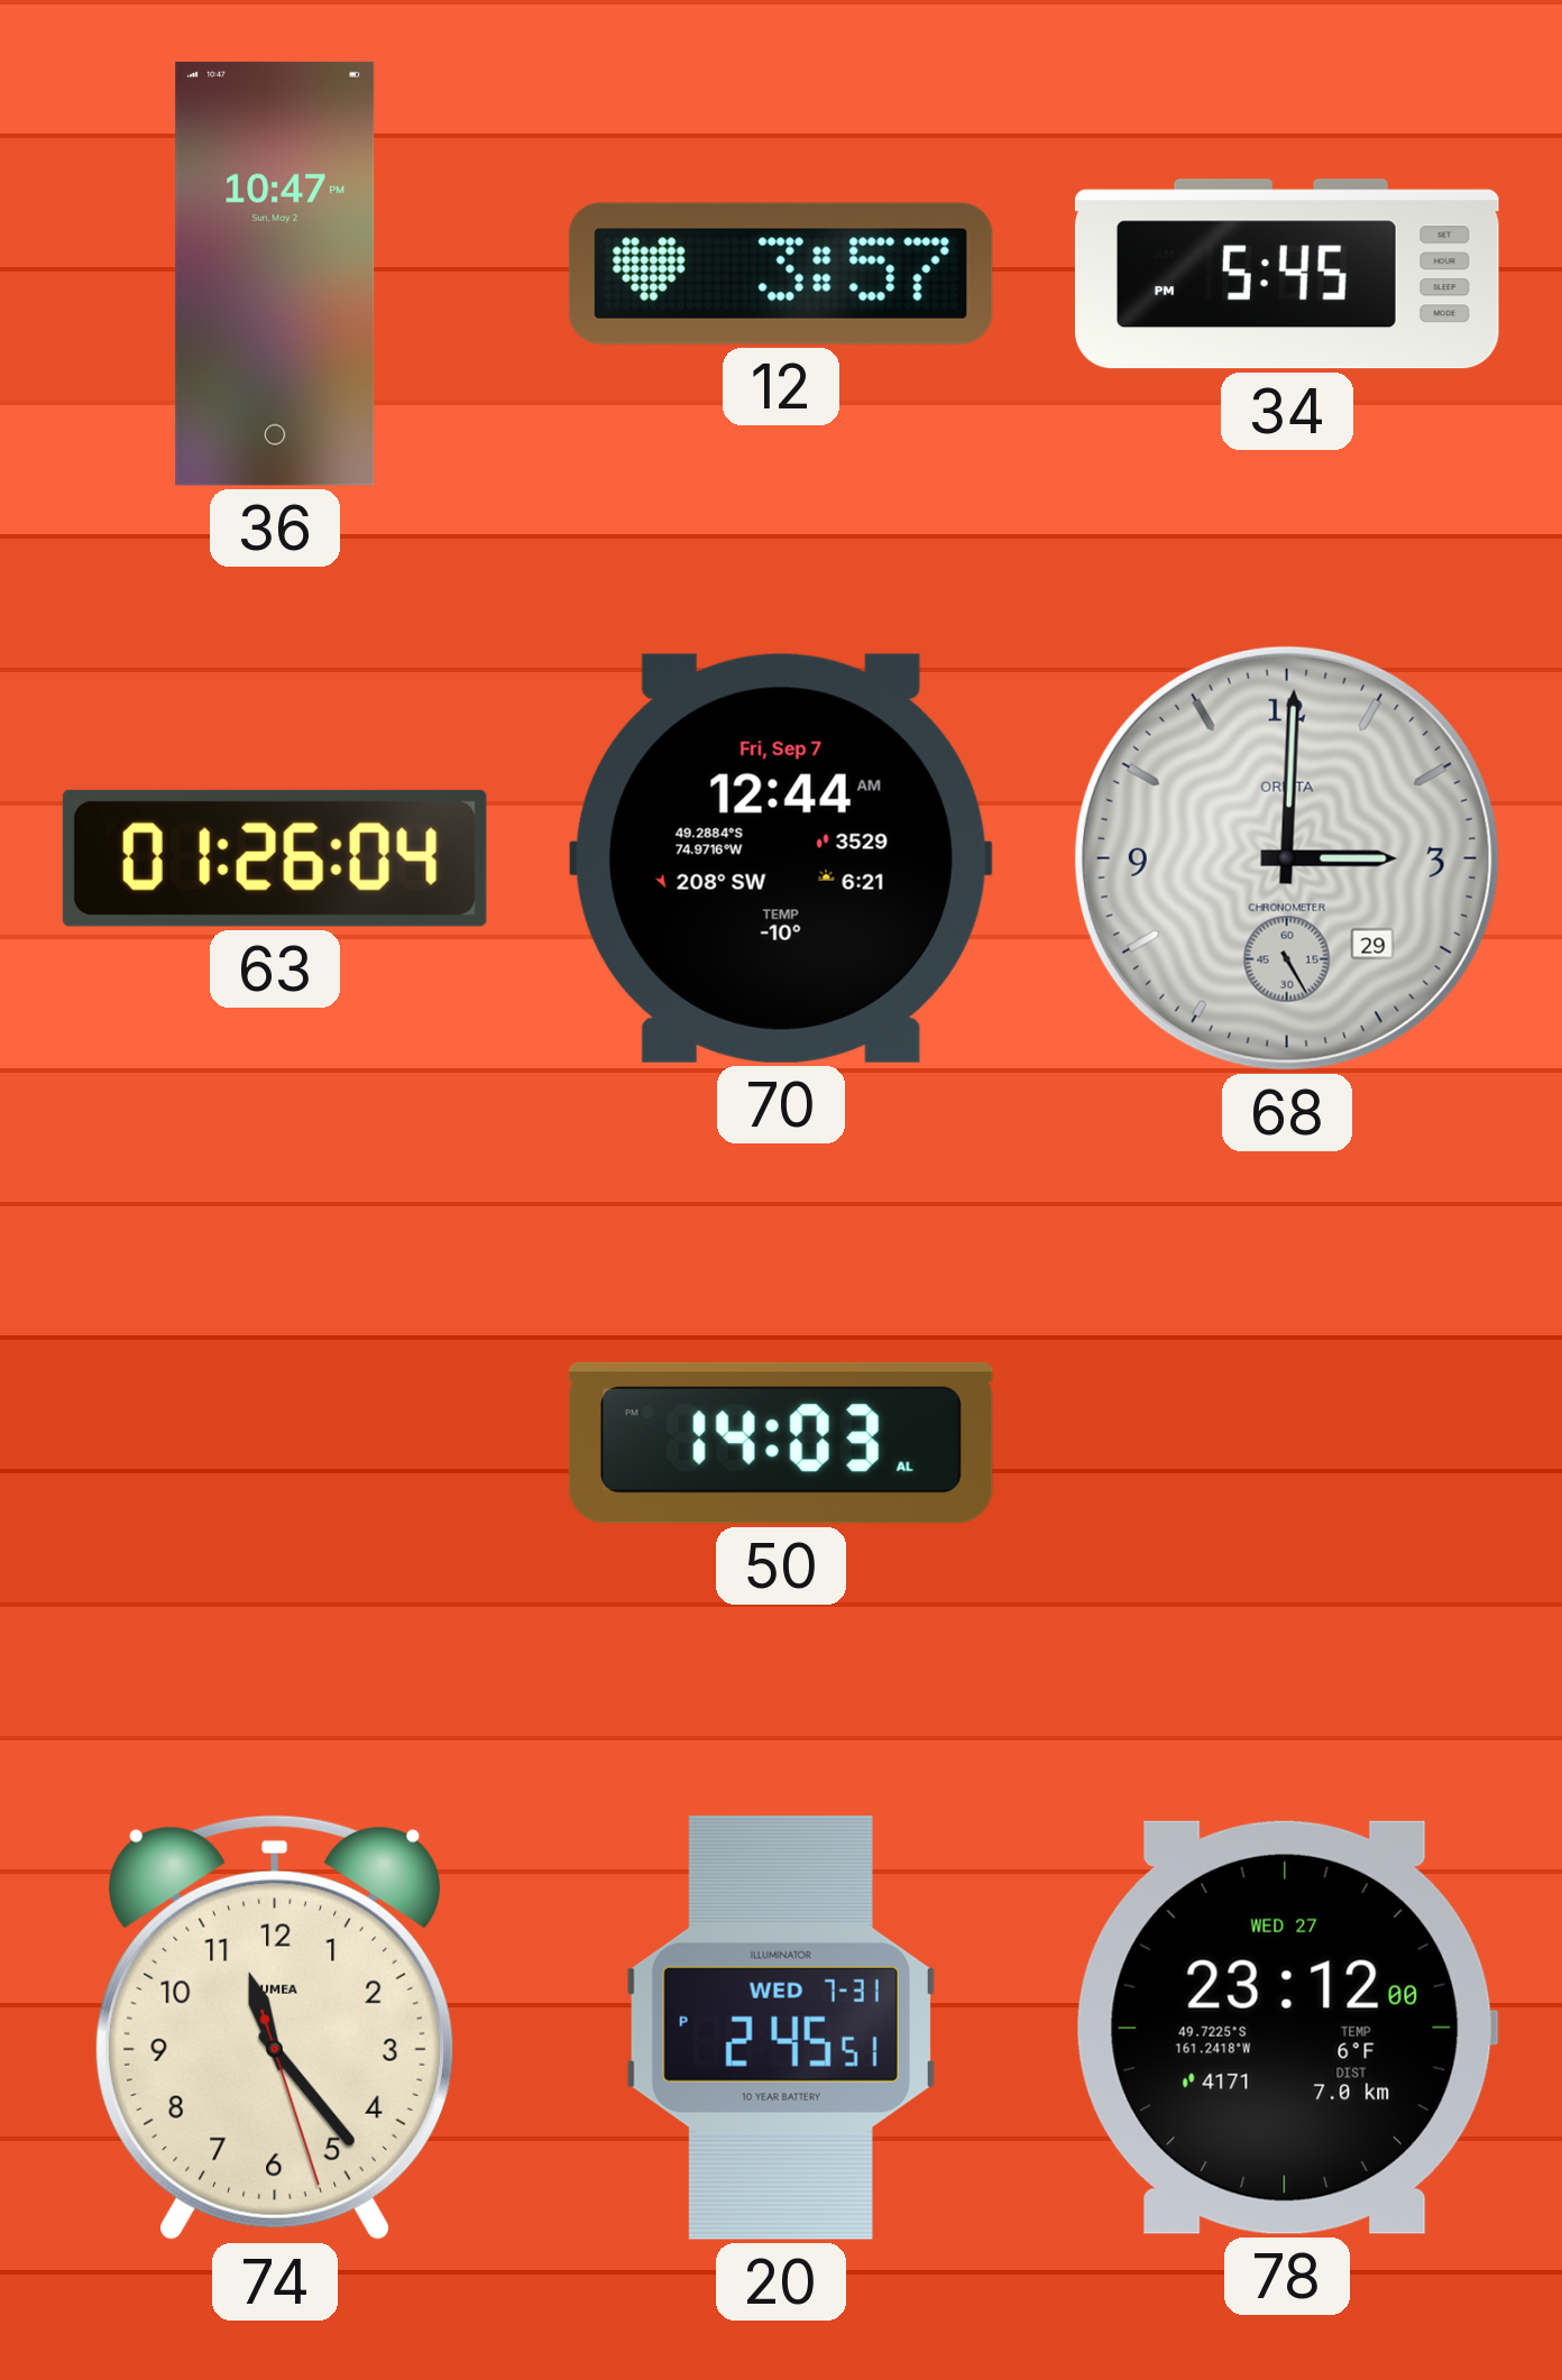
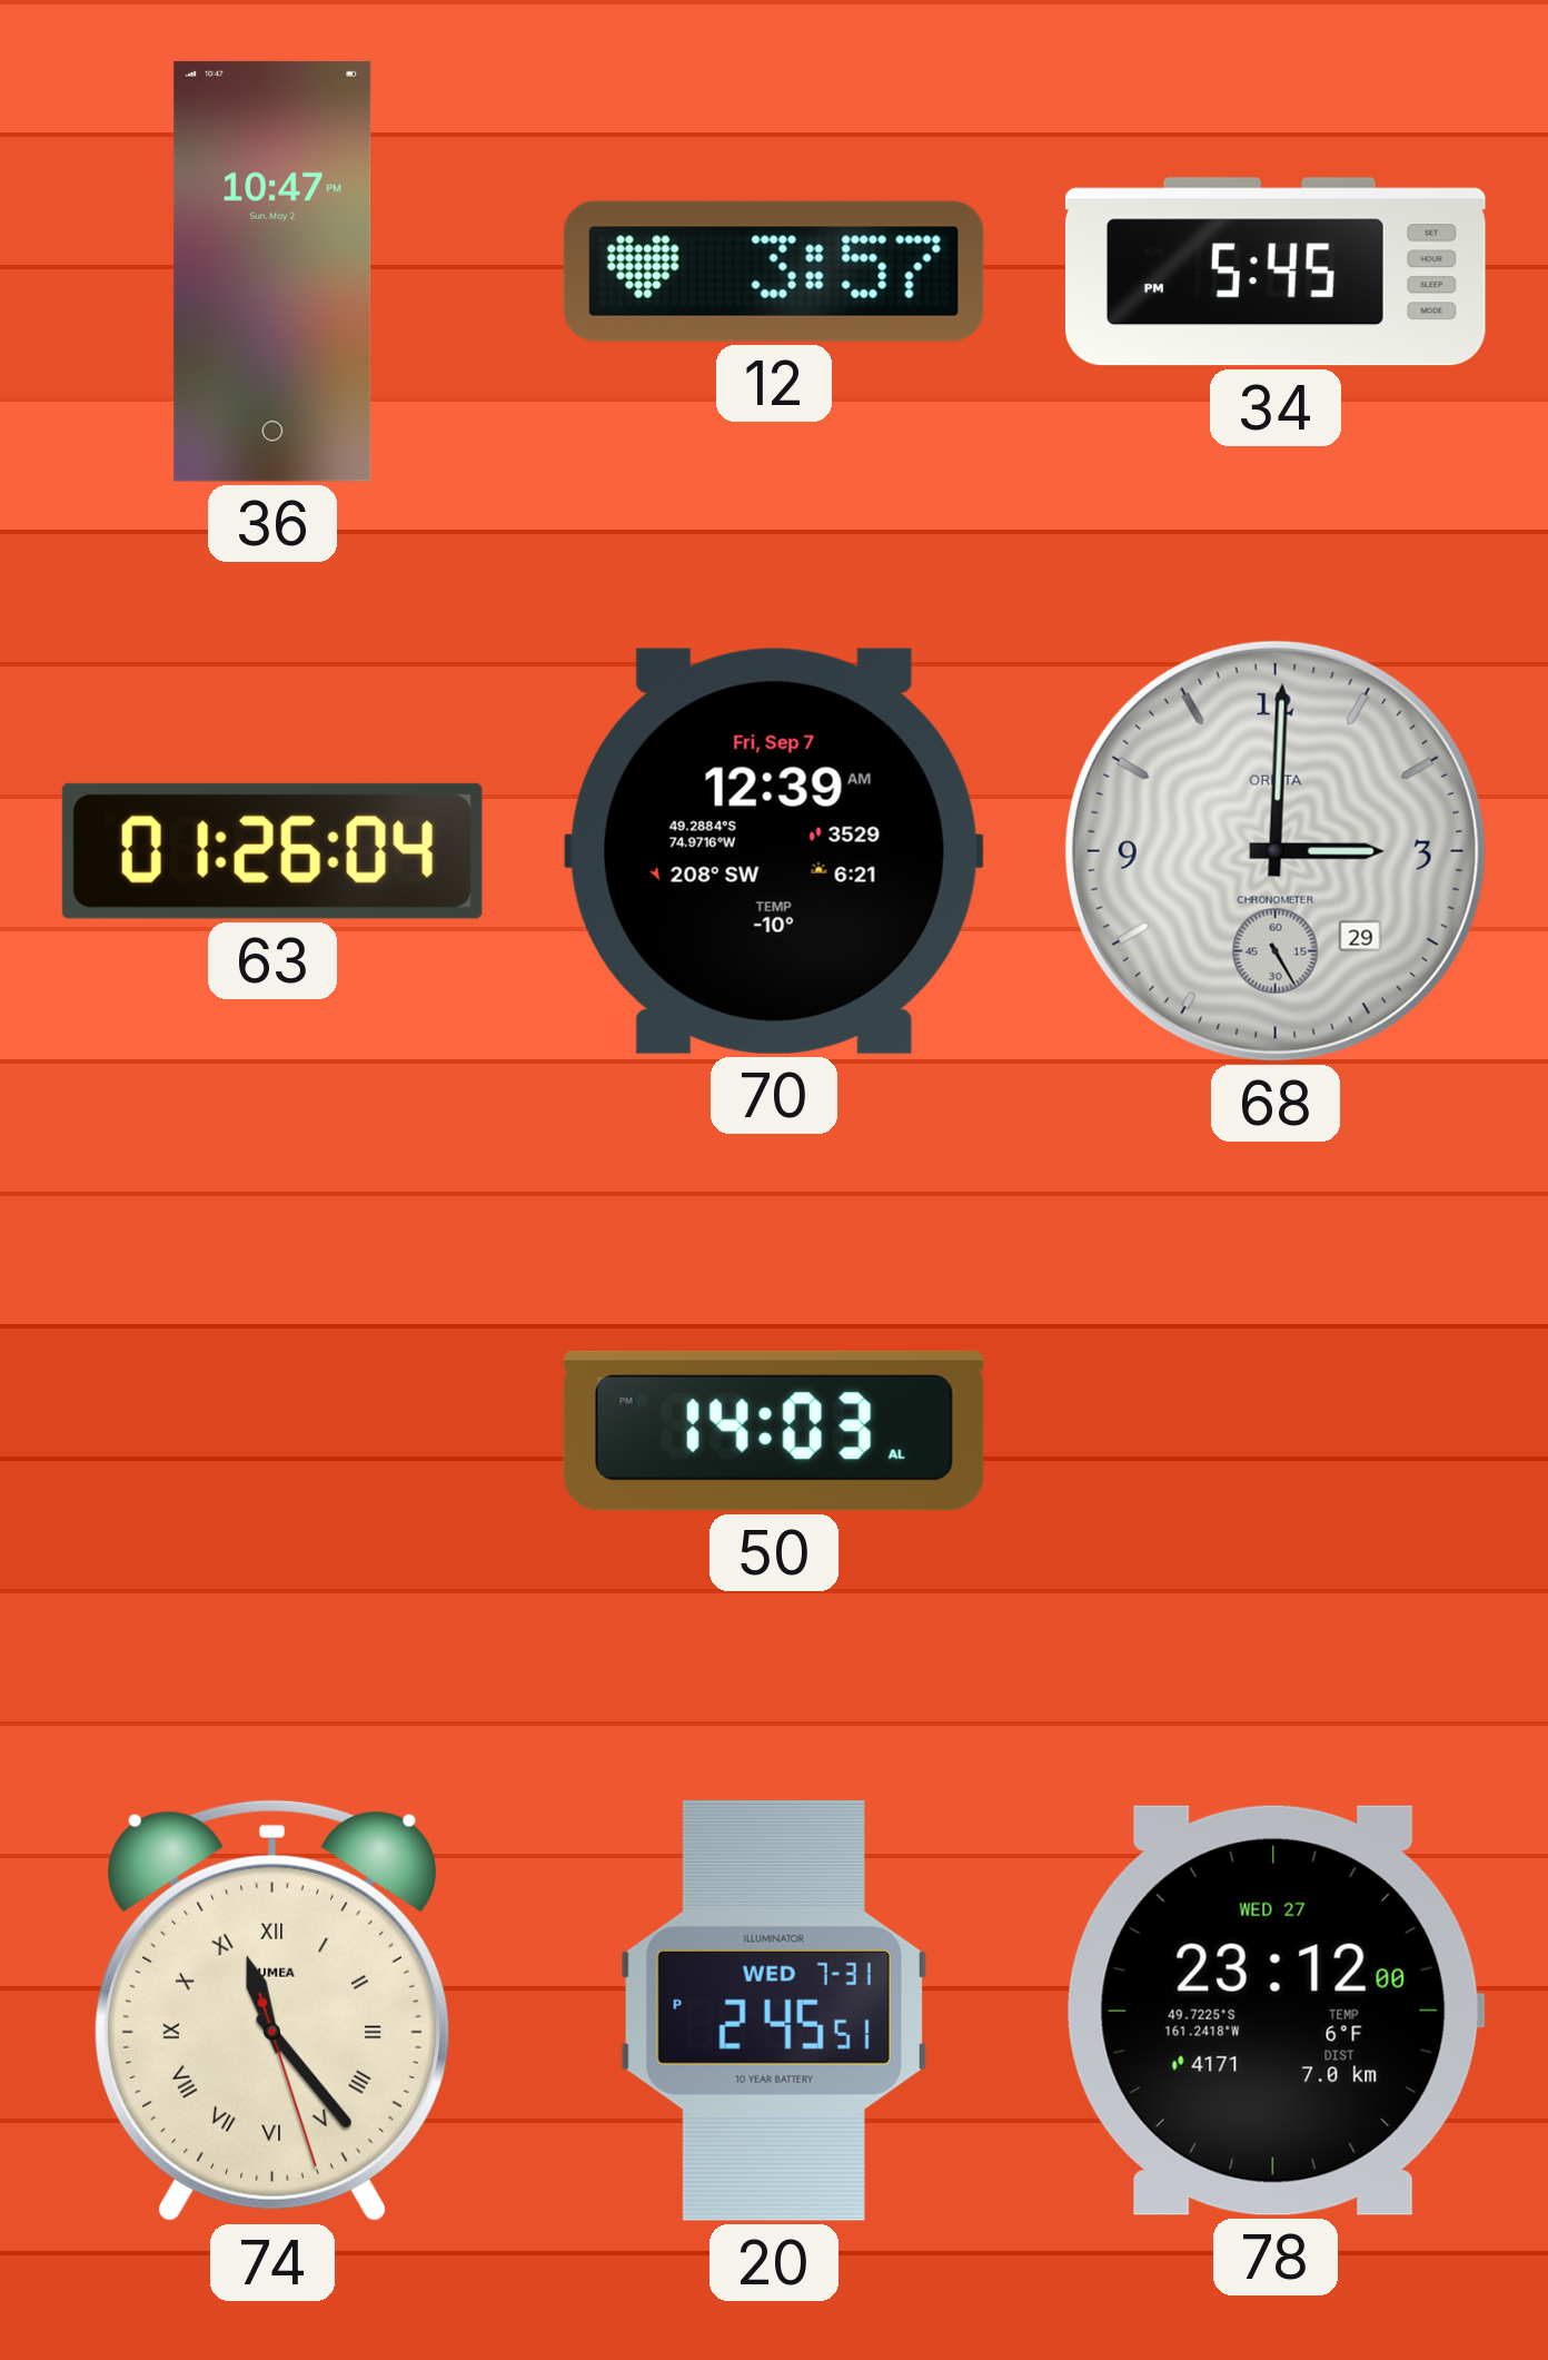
70: 12:44 -> 12:39
74 numerals: Arabic -> Roman
